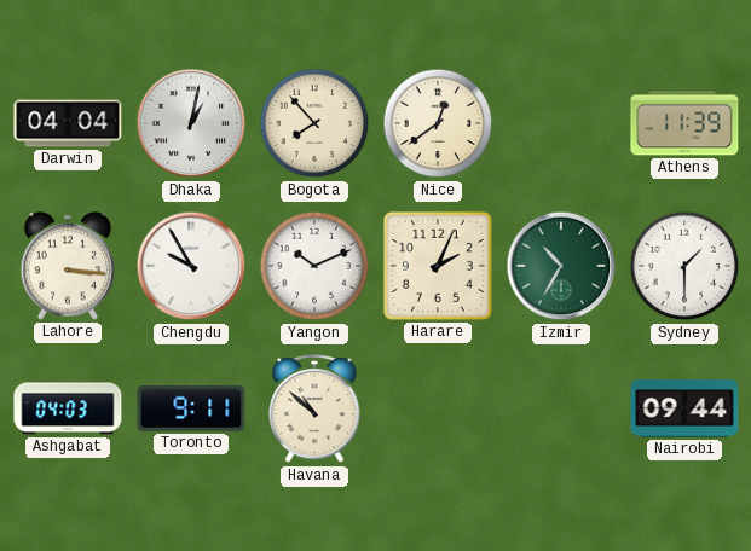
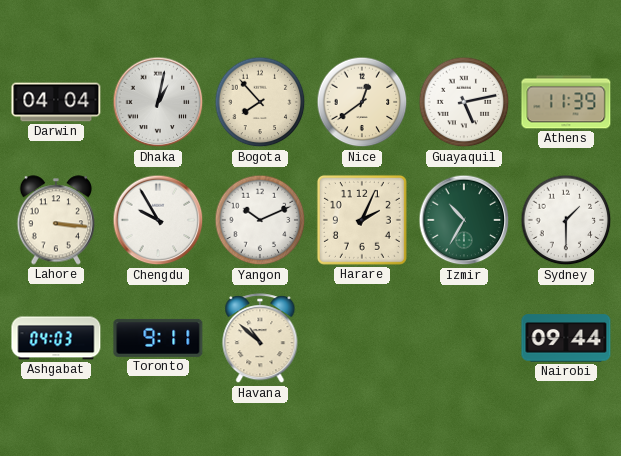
Guayaquil: none -> 5:13
